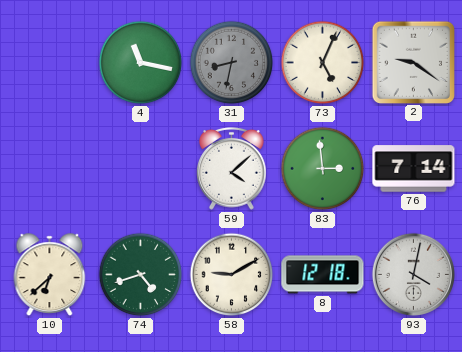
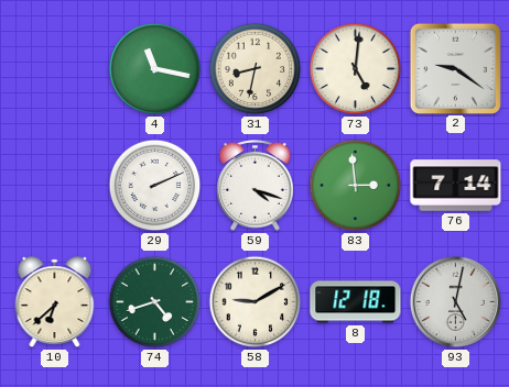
31 dial: grey -> cream
73: 5:04 -> 5:01
29: none -> 2:11
59: 4:08 -> 4:18
93: 4:02 -> 5:02
